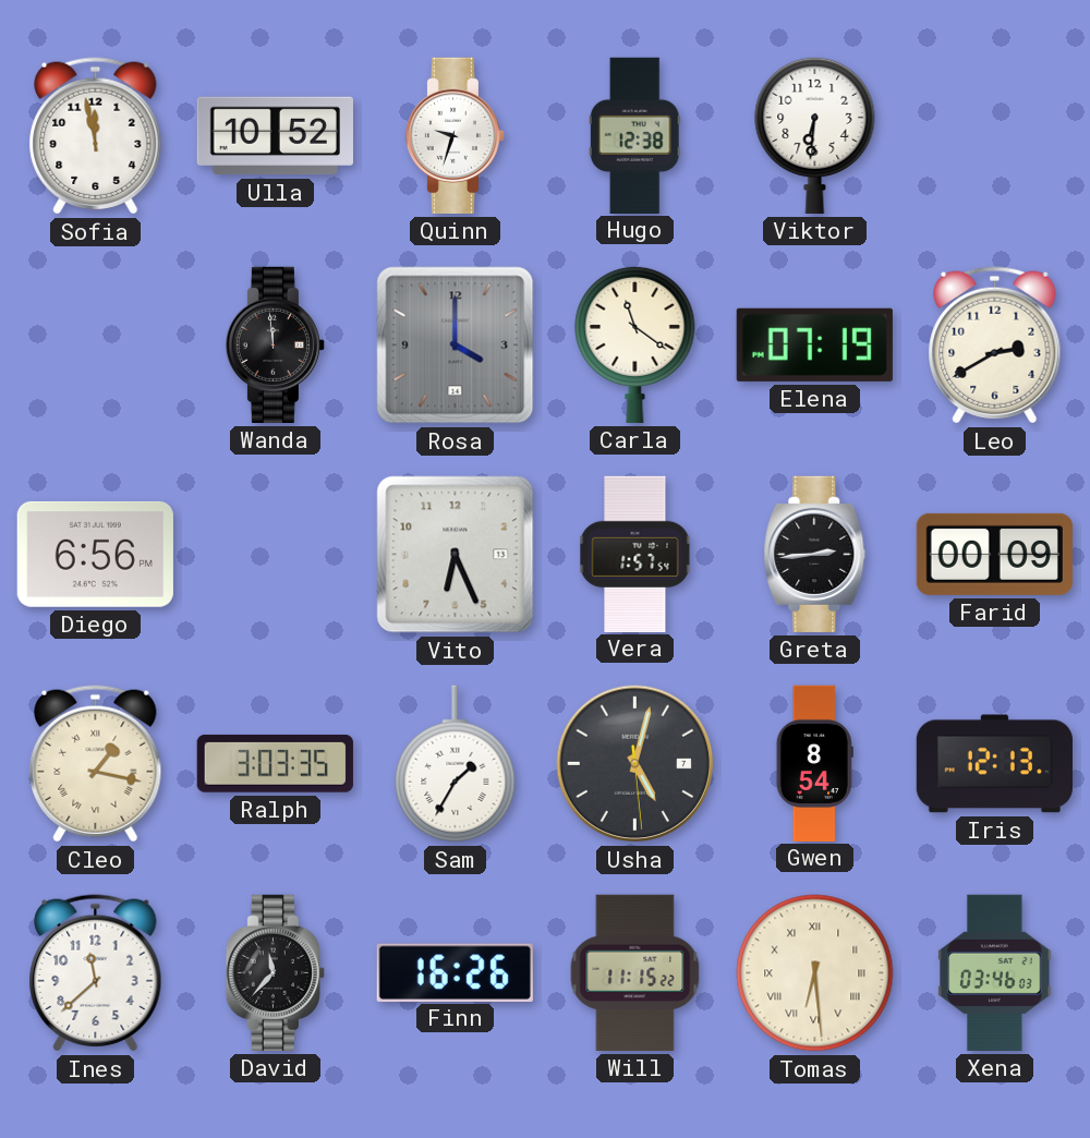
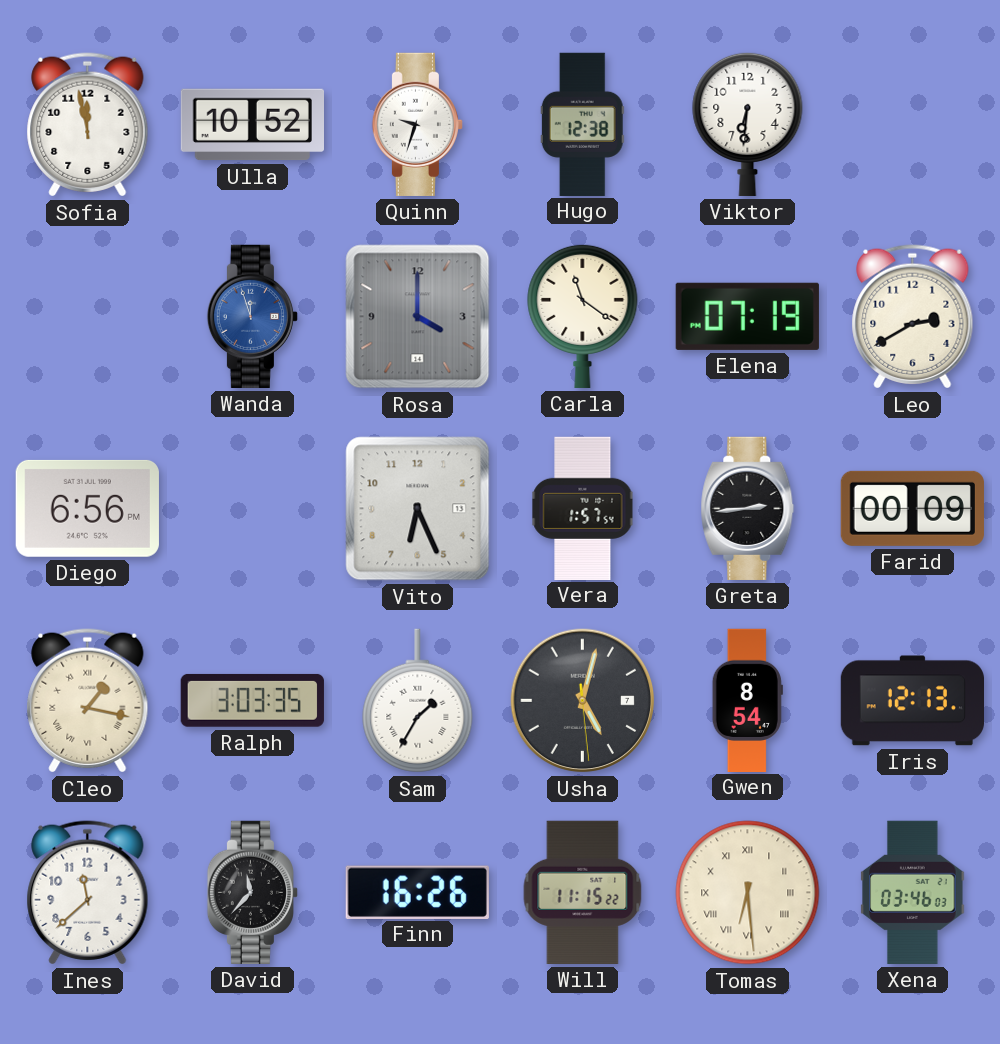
Wanda: 11:59 -> 11:57
Wanda dial: black -> blue
